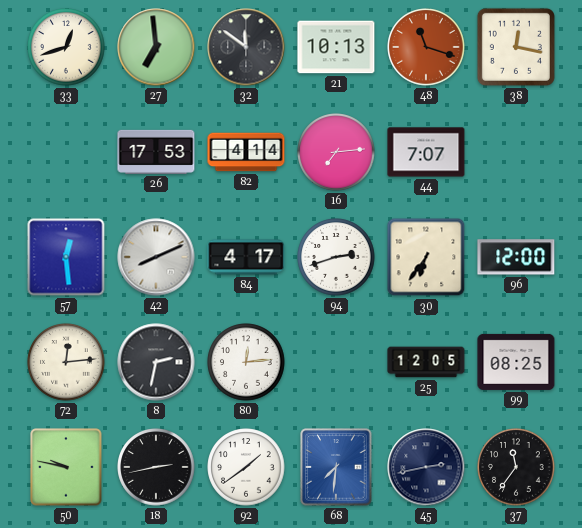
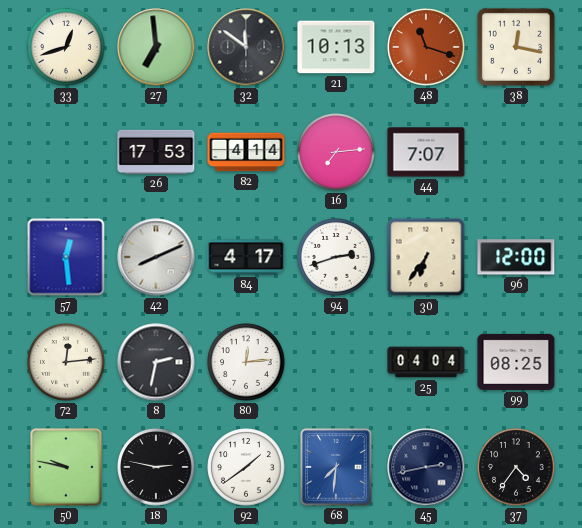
25: 12:05 -> 04:04
18: 2:43 -> 2:47
37: 11:36 -> 4:36
